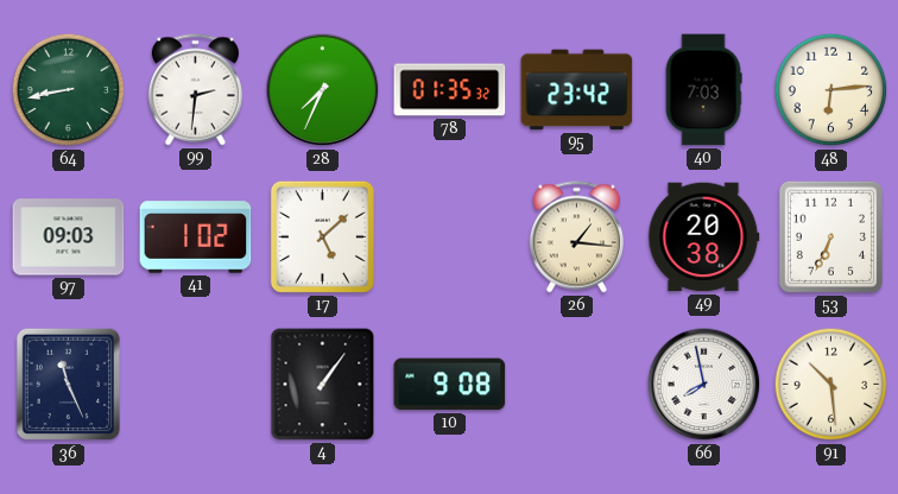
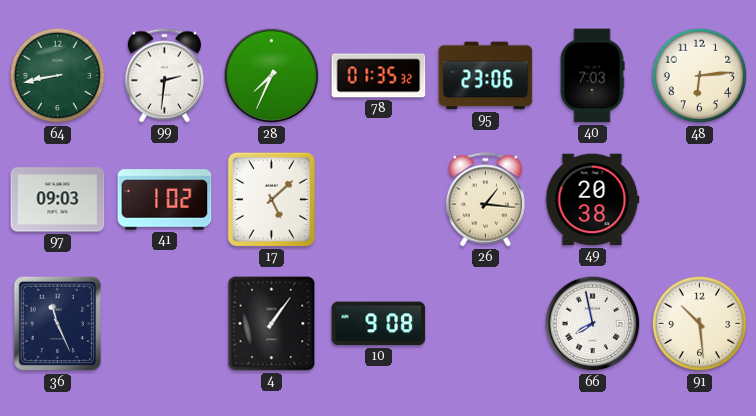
95: 23:42 -> 23:06
53: 6:34 -> none
